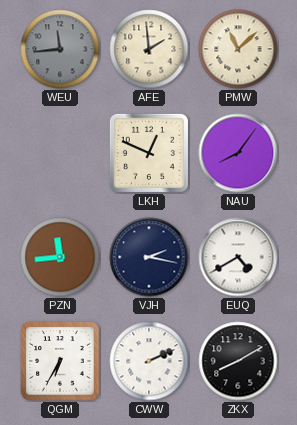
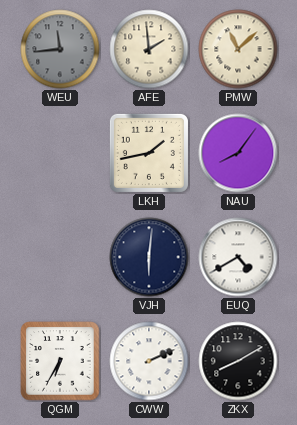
LKH: 12:49 -> 1:43
PZN: 11:44 -> none
VJH: 2:17 -> 6:01
